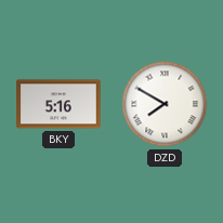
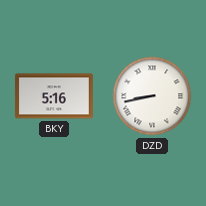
DZD: 7:50 -> 8:43
